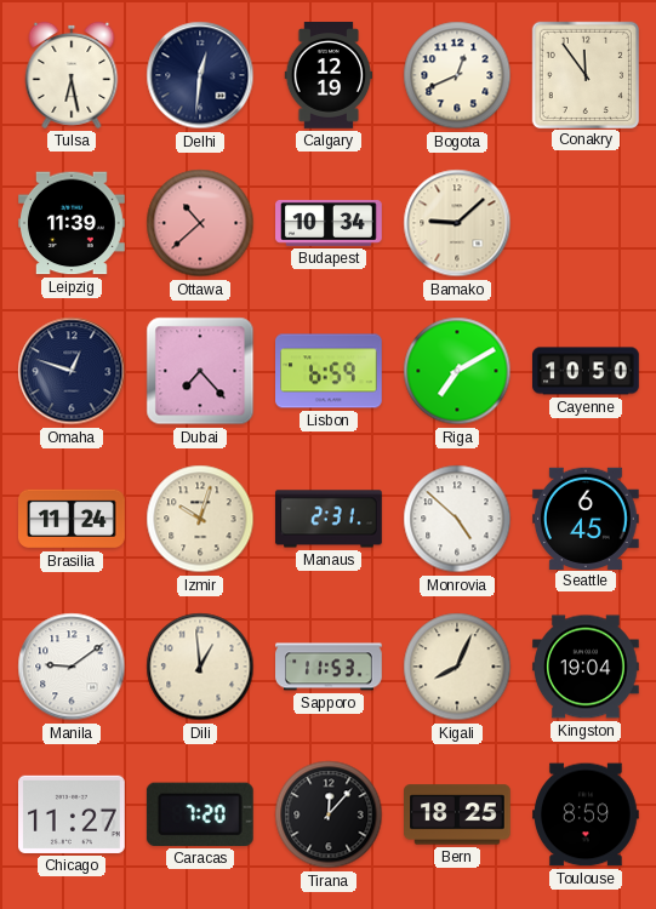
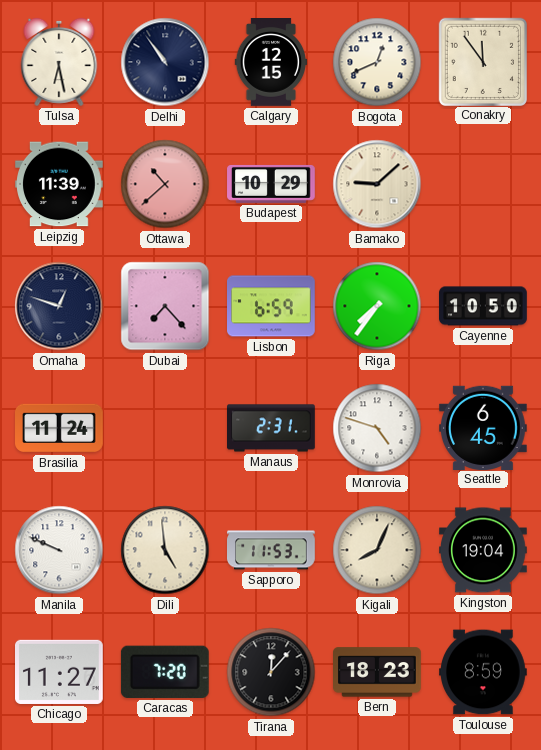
Delhi: 12:31 -> 10:54
Calgary: 12:19 -> 12:15
Budapest: 10:34 -> 10:29
Riga: 7:10 -> 7:36
Izmir: 10:03 -> none
Monrovia: 4:52 -> 4:48
Manila: 9:09 -> 9:49
Dili: 12:59 -> 4:59
Bern: 18:25 -> 18:23
